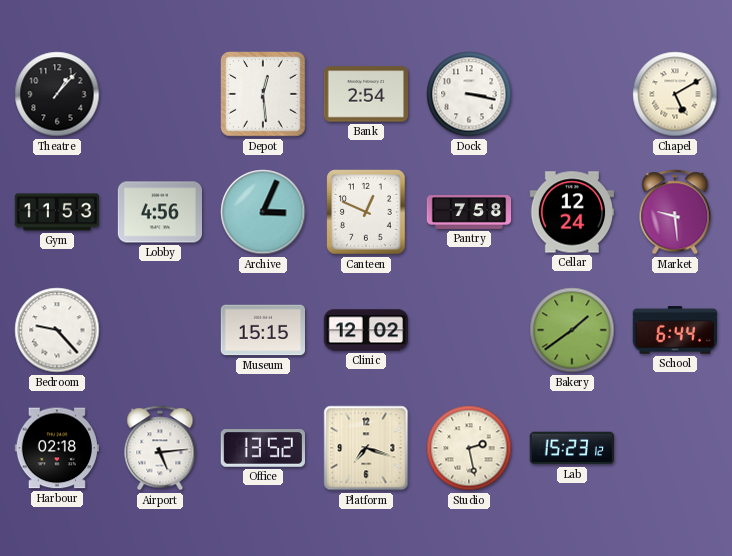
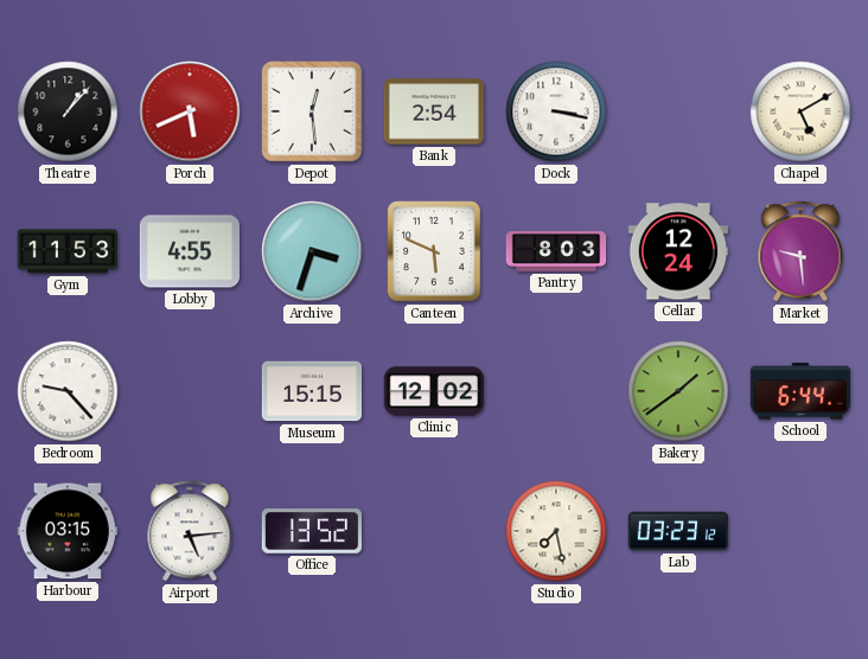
Porch: none -> 5:41
Lobby: 4:56 -> 4:55
Archive: 3:04 -> 3:33
Canteen: 12:49 -> 5:49
Pantry: 7:58 -> 8:03
Harbour: 02:18 -> 03:15
Platform: 7:18 -> none
Studio: 2:28 -> 7:28
Lab: 15:23 -> 03:23
